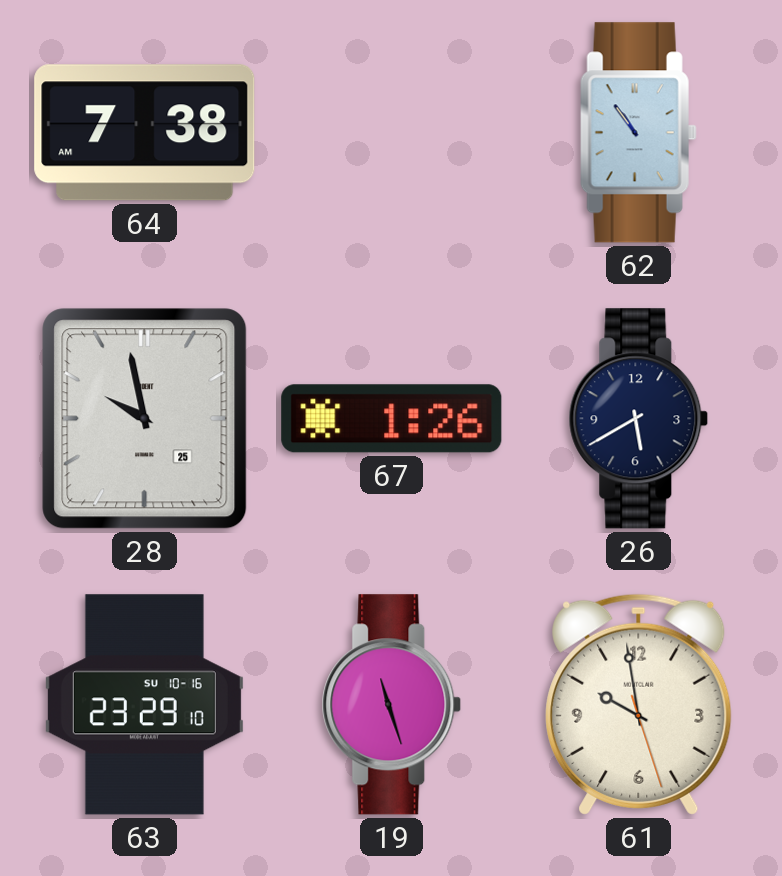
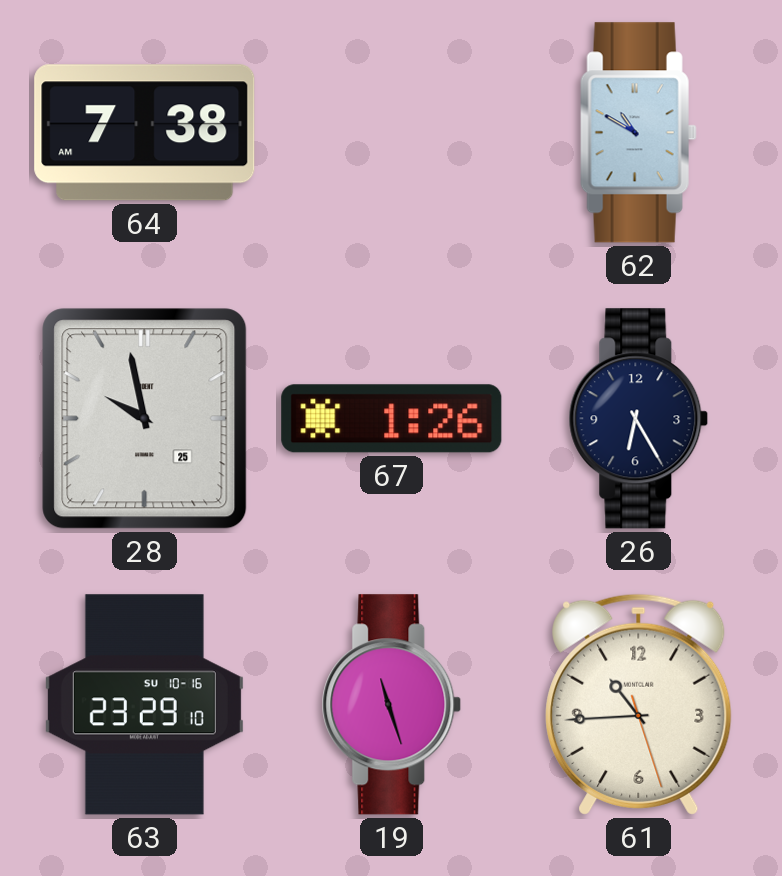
62: 10:54 -> 10:50
26: 5:40 -> 6:25
61: 9:58 -> 10:44
